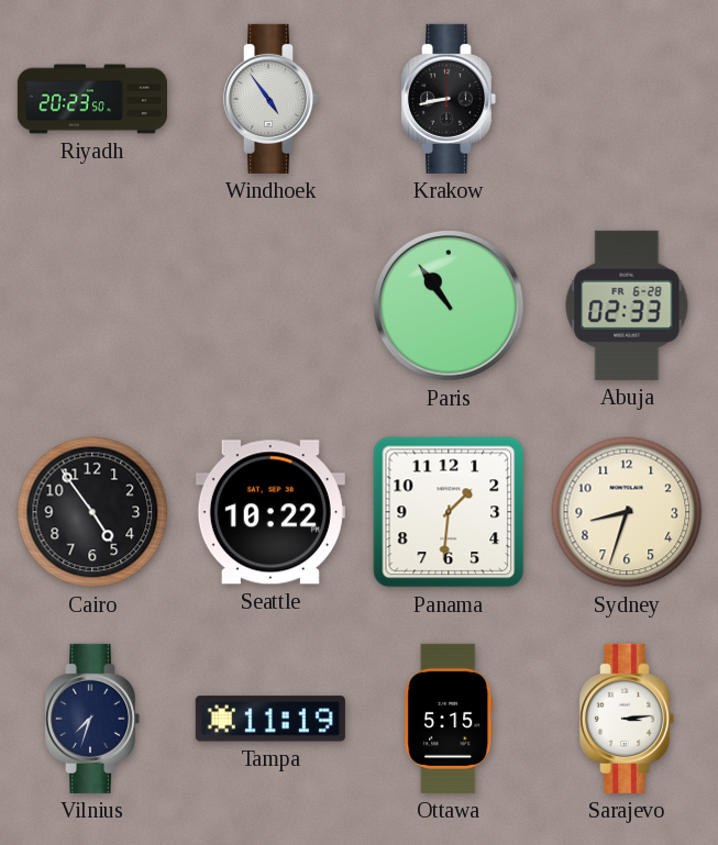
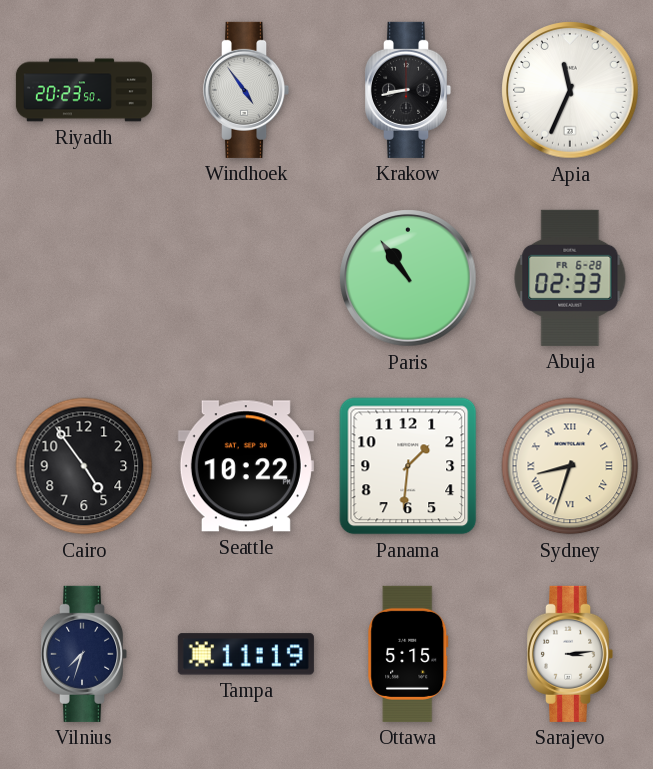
Apia: none -> 11:34
Sydney numerals: Arabic -> Roman
